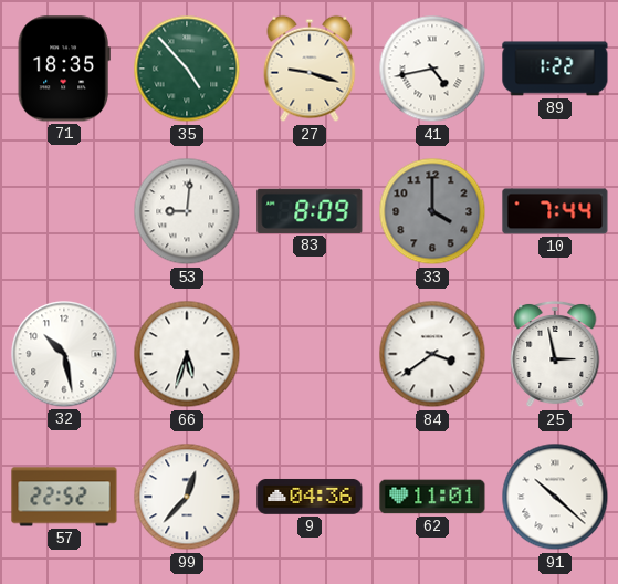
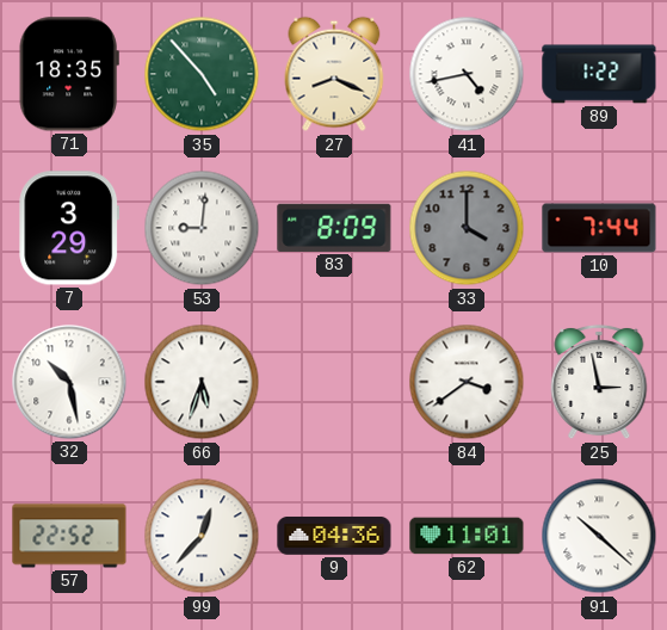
27: 9:18 -> 8:19
7: none -> 3:29
